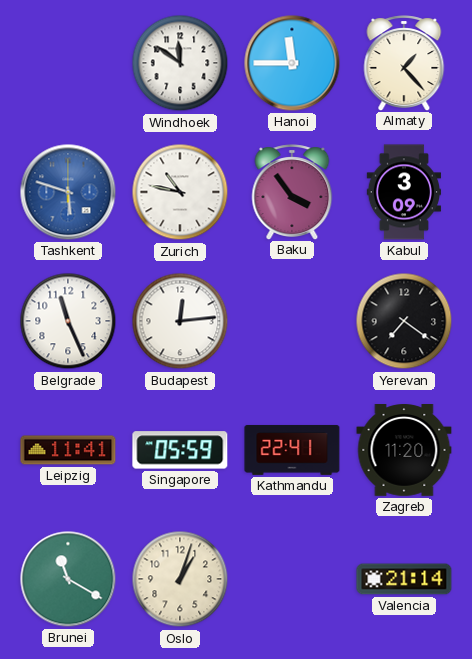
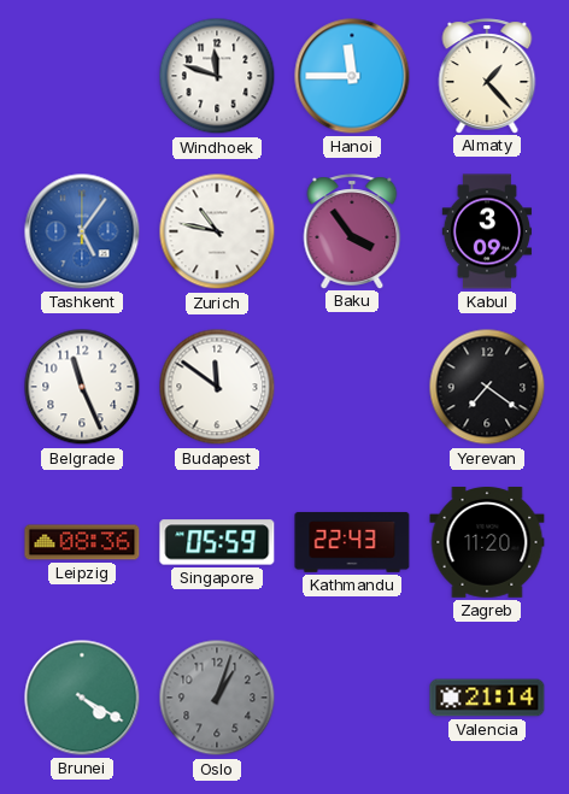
Windhoek: 11:51 -> 11:48
Tashkent: 5:48 -> 5:06
Budapest: 12:14 -> 11:51
Leipzig: 11:41 -> 08:36
Kathmandu: 22:41 -> 22:43
Brunei: 11:20 -> 4:20
Oslo dial: cream -> grey
